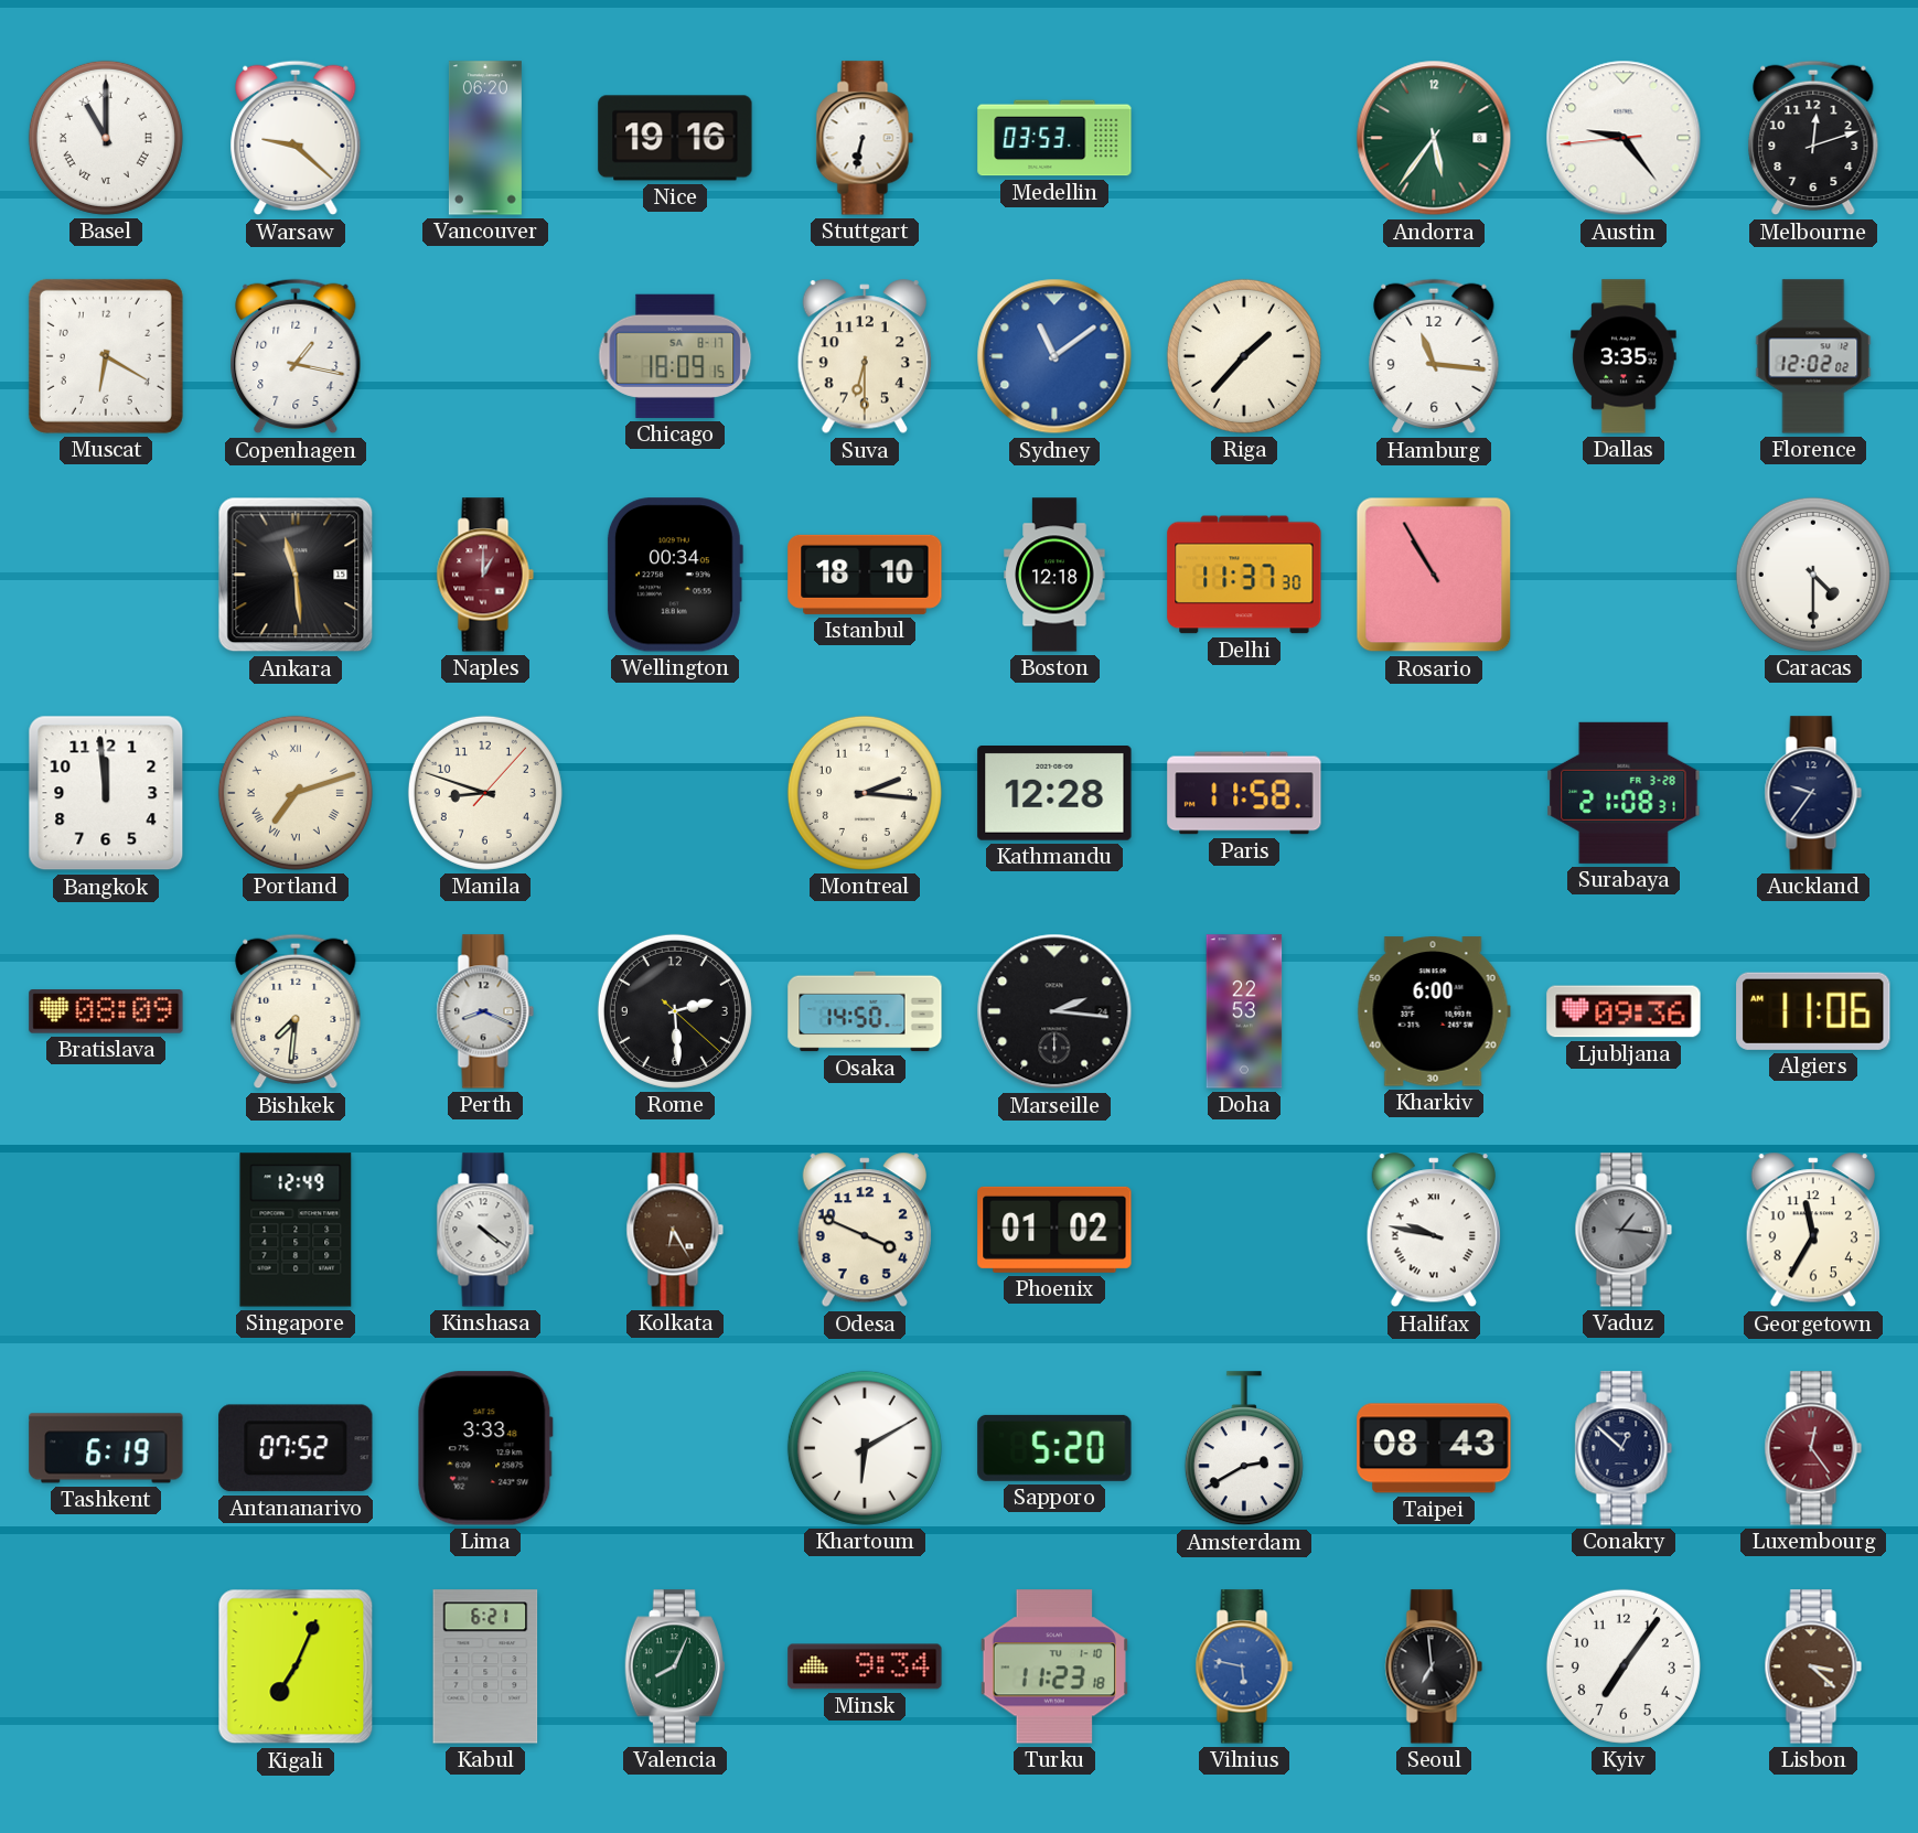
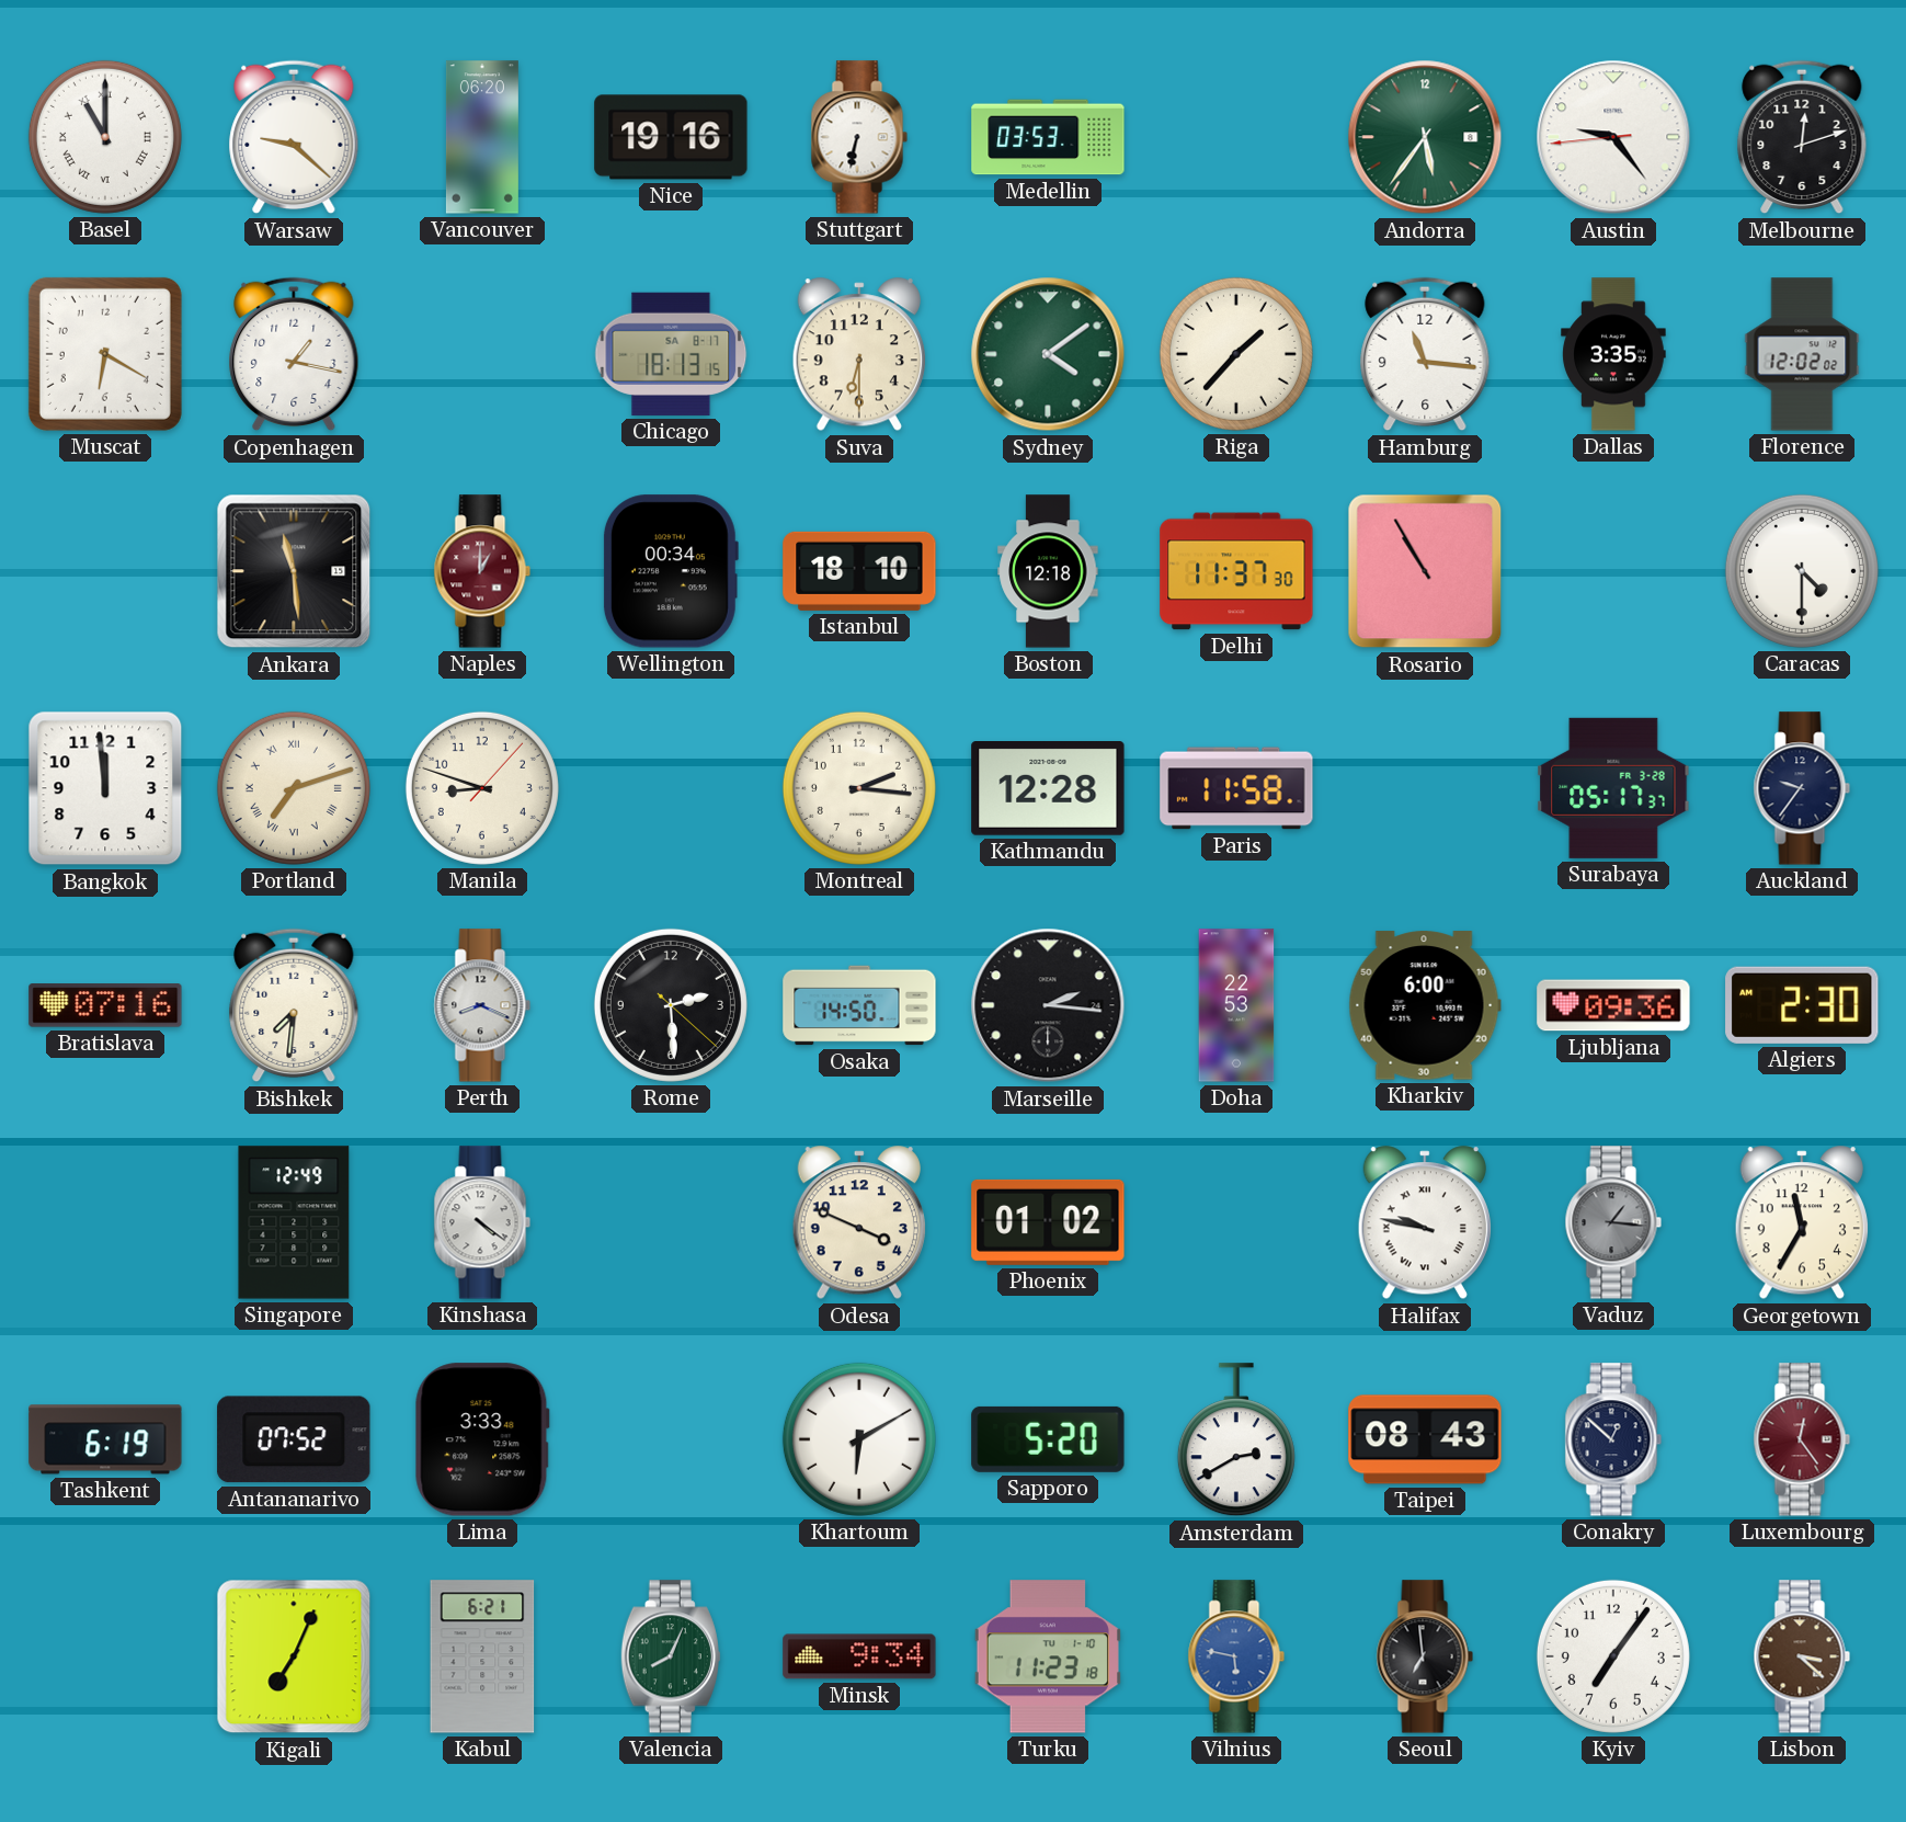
Chicago: 18:09 -> 18:13
Sydney: 11:09 -> 4:09
Sydney dial: blue -> green
Surabaya: 21:08 -> 05:17
Bratislava: 08:09 -> 07:16
Algiers: 11:06 -> 2:30
Kolkata: 6:25 -> none
